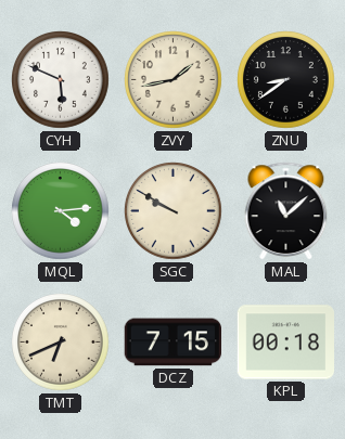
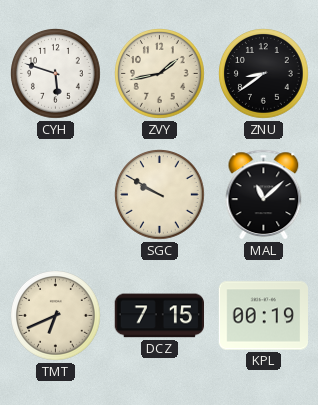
CYH: 5:49 -> 5:48
MQL: 4:14 -> none
KPL: 00:18 -> 00:19
